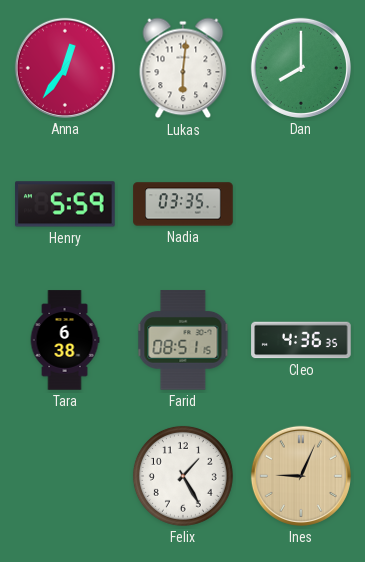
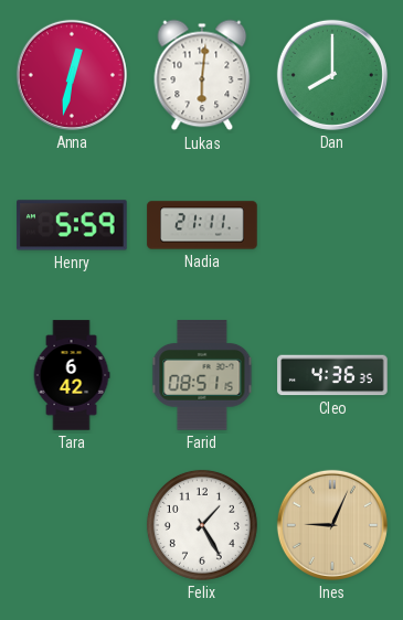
Anna: 12:36 -> 12:32
Nadia: 03:35 -> 21:11
Tara: 6:38 -> 6:42
